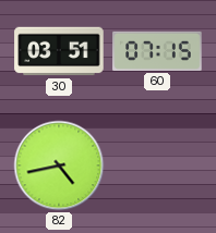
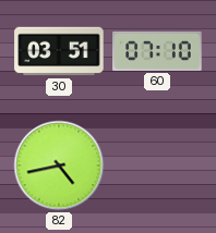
60: 07:15 -> 07:10
